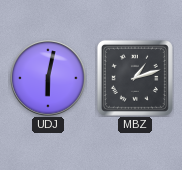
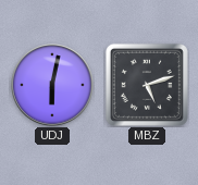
MBZ: 1:12 -> 5:12
